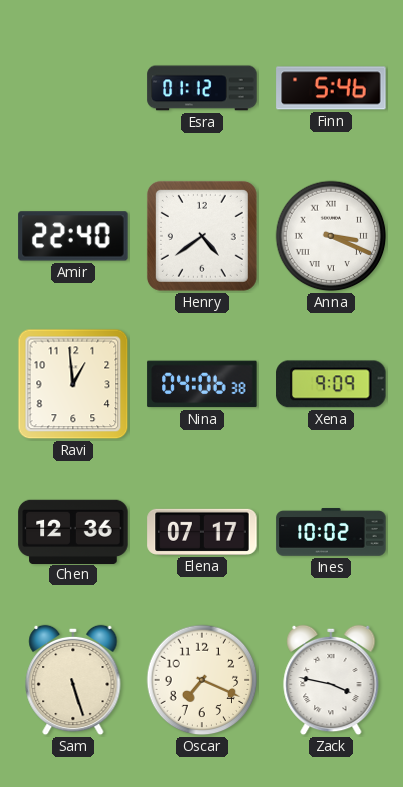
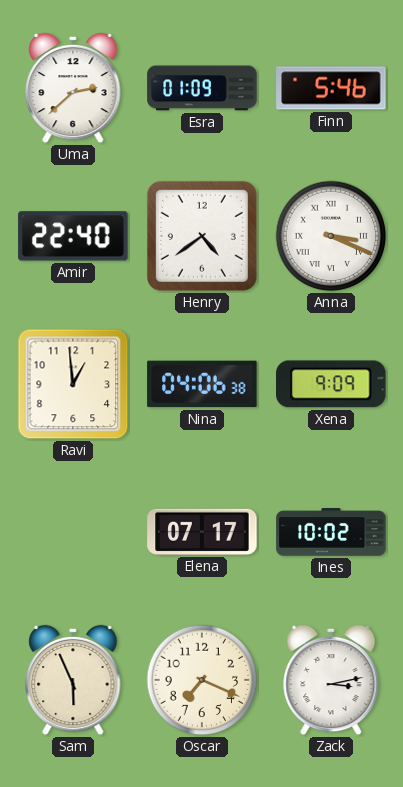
Uma: none -> 2:38
Esra: 01:12 -> 01:09
Chen: 12:36 -> none
Sam: 5:27 -> 5:56
Zack: 3:47 -> 3:13
